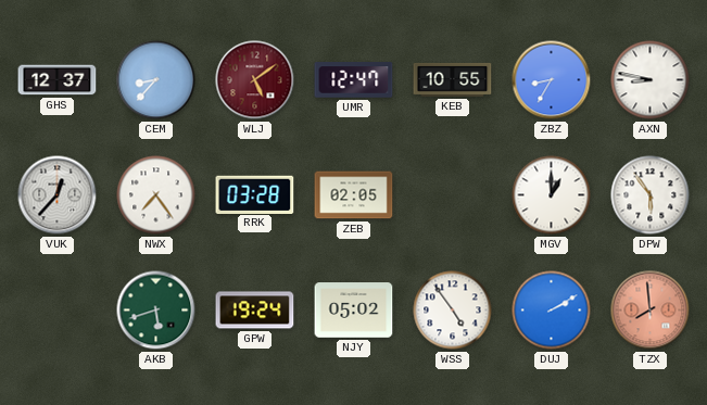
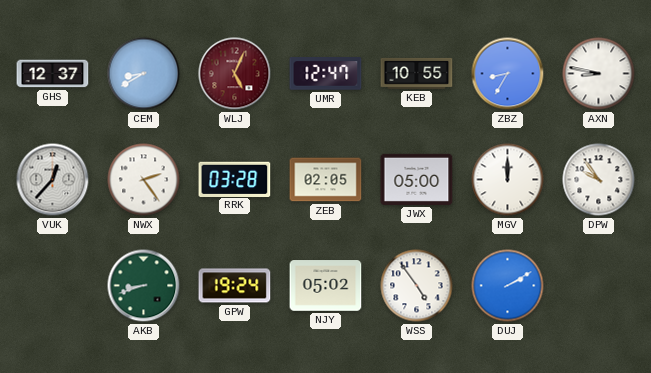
CEM: 8:37 -> 8:40
WLJ: 5:09 -> 5:04
NWX: 7:24 -> 2:24
JWX: none -> 05:00
MGV: 1:00 -> 12:00
DPW: 5:54 -> 9:54
AKB: 5:42 -> 8:42
TZX: 7:59 -> none
